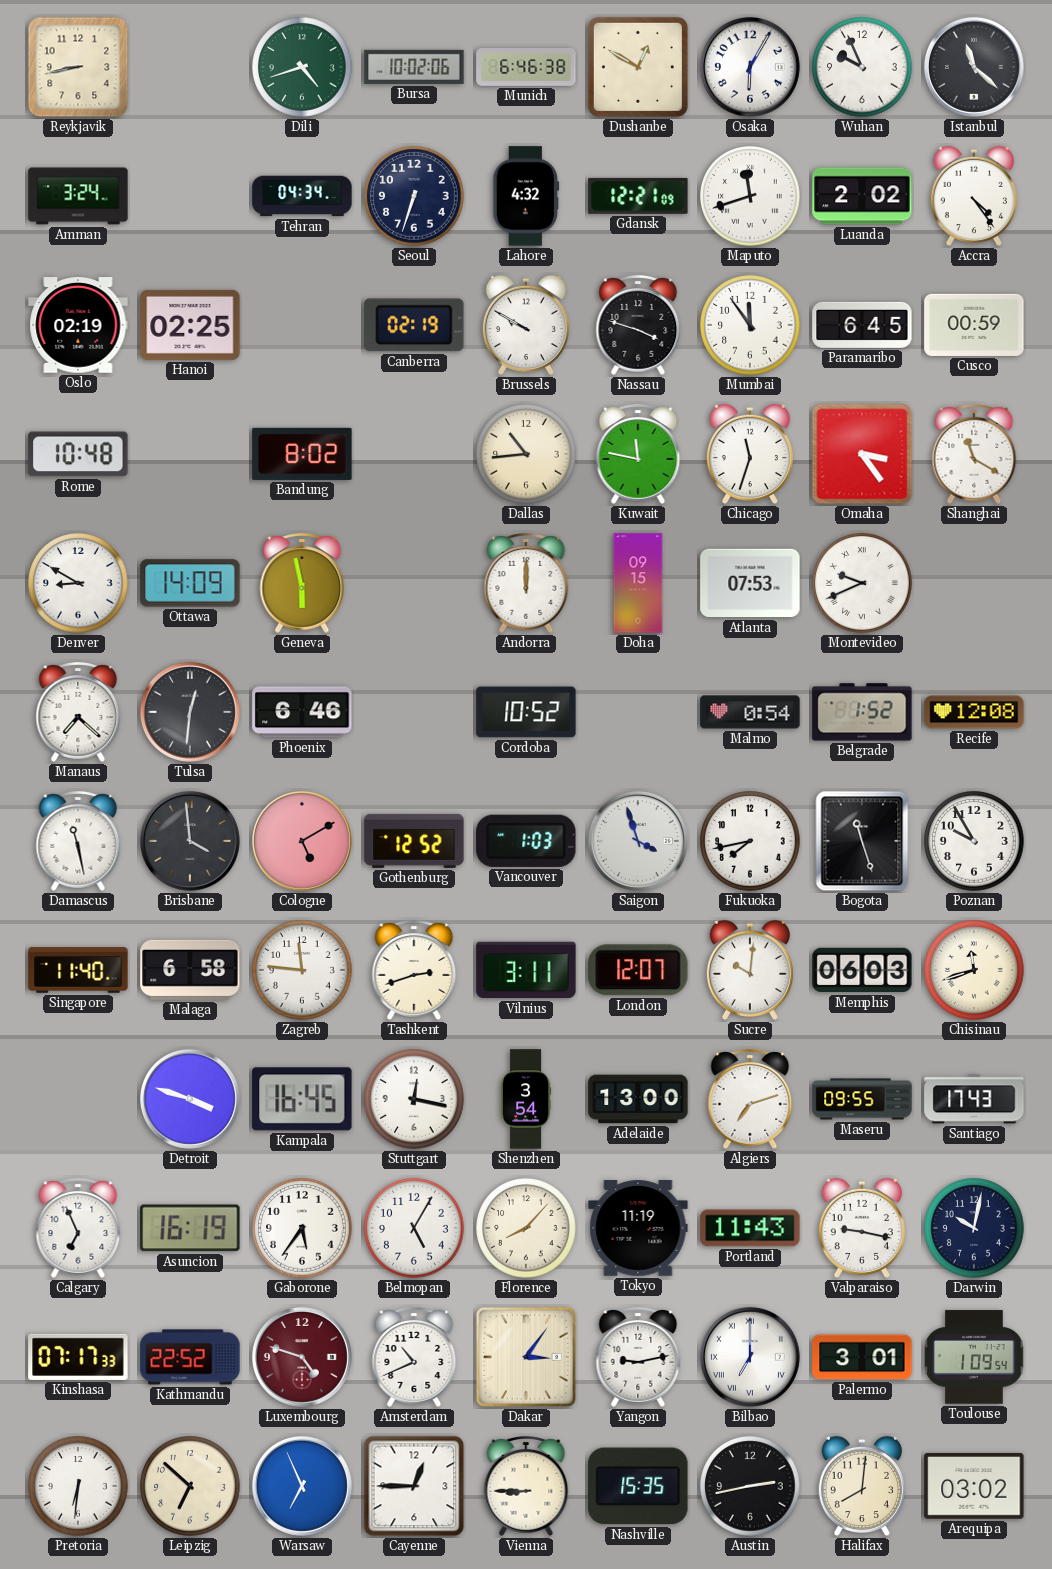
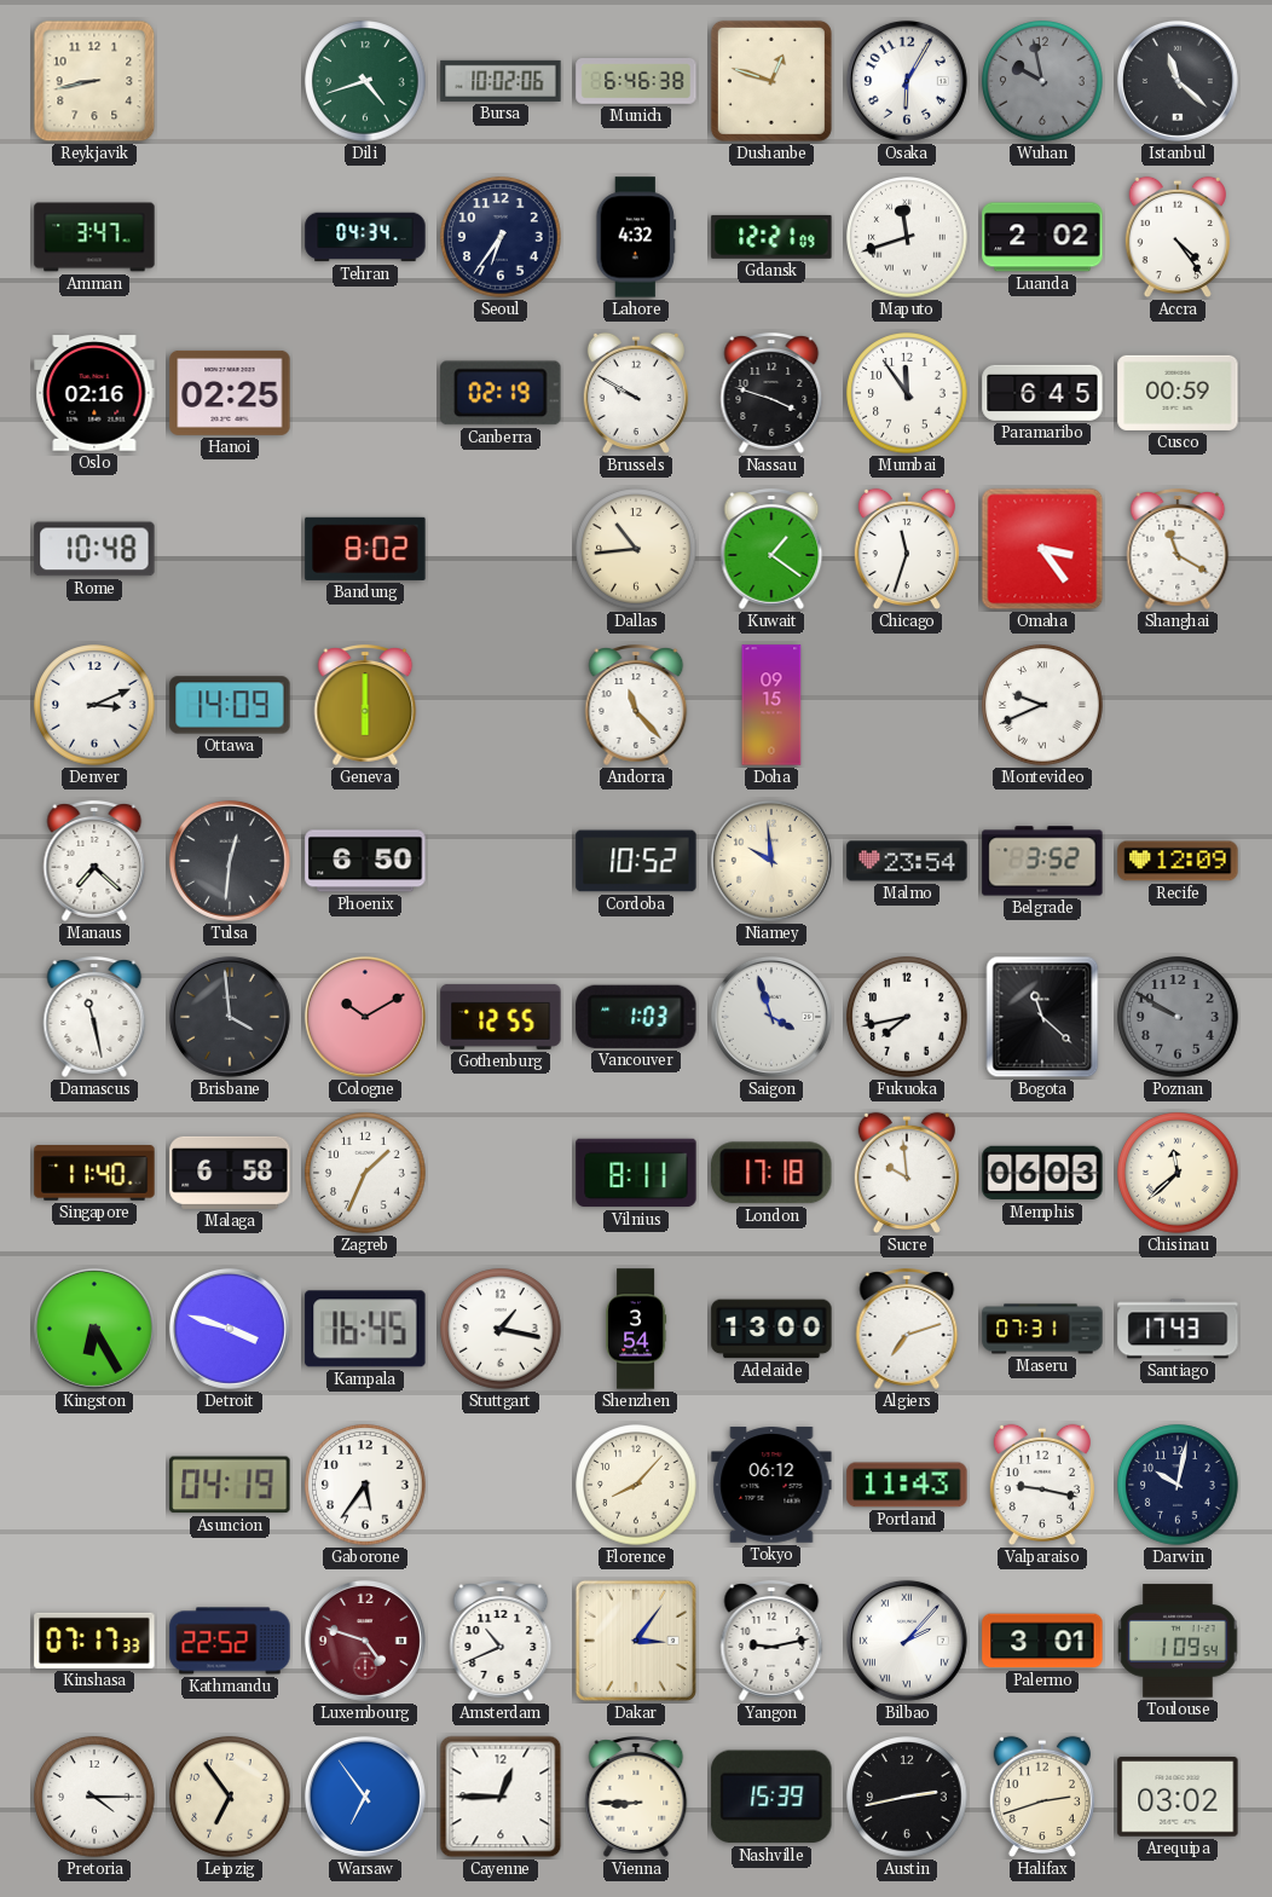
Dushanbe: 12:50 -> 12:48
Wuhan: 9:56 -> 9:58
Wuhan dial: white -> grey
Amman: 3:24 -> 3:47
Seoul: 6:33 -> 6:36
Oslo: 02:19 -> 02:16
Kuwait: 11:47 -> 1:21
Denver: 8:50 -> 3:11
Geneva: 5:58 -> 6:00
Andorra: 12:00 -> 11:23
Atlanta: 07:53 -> none
Phoenix: 6:46 -> 6:50
Niamey: none -> 9:59
Malmo: 0:54 -> 23:54
Belgrade: 1:52 -> 3:52
Recife: 12:08 -> 12:09
Cologne: 5:10 -> 10:10
Gothenburg: 12:52 -> 12:55
Bogota: 11:27 -> 11:22
Poznan: 9:55 -> 9:50
Poznan dial: white -> grey
Zagreb: 11:46 -> 1:34
Tashkent: 2:42 -> none
Vilnius: 3:11 -> 8:11
London: 12:07 -> 17:18
Sucre: 10:01 -> 9:59
Chisinau: 11:42 -> 11:38
Kingston: none -> 6:25
Stuttgart: 12:17 -> 1:17
Maseru: 09:55 -> 07:31
Calgary: 6:56 -> none
Asuncion: 16:19 -> 04:19
Belmopan: 5:05 -> none
Tokyo: 11:19 -> 06:12
Bilbao: 7:00 -> 2:07
Pretoria: 6:31 -> 4:15
Leipzig: 6:52 -> 6:54
Warsaw: 6:56 -> 6:54
Nashville: 15:35 -> 15:39
Halifax: 8:01 -> 2:42
